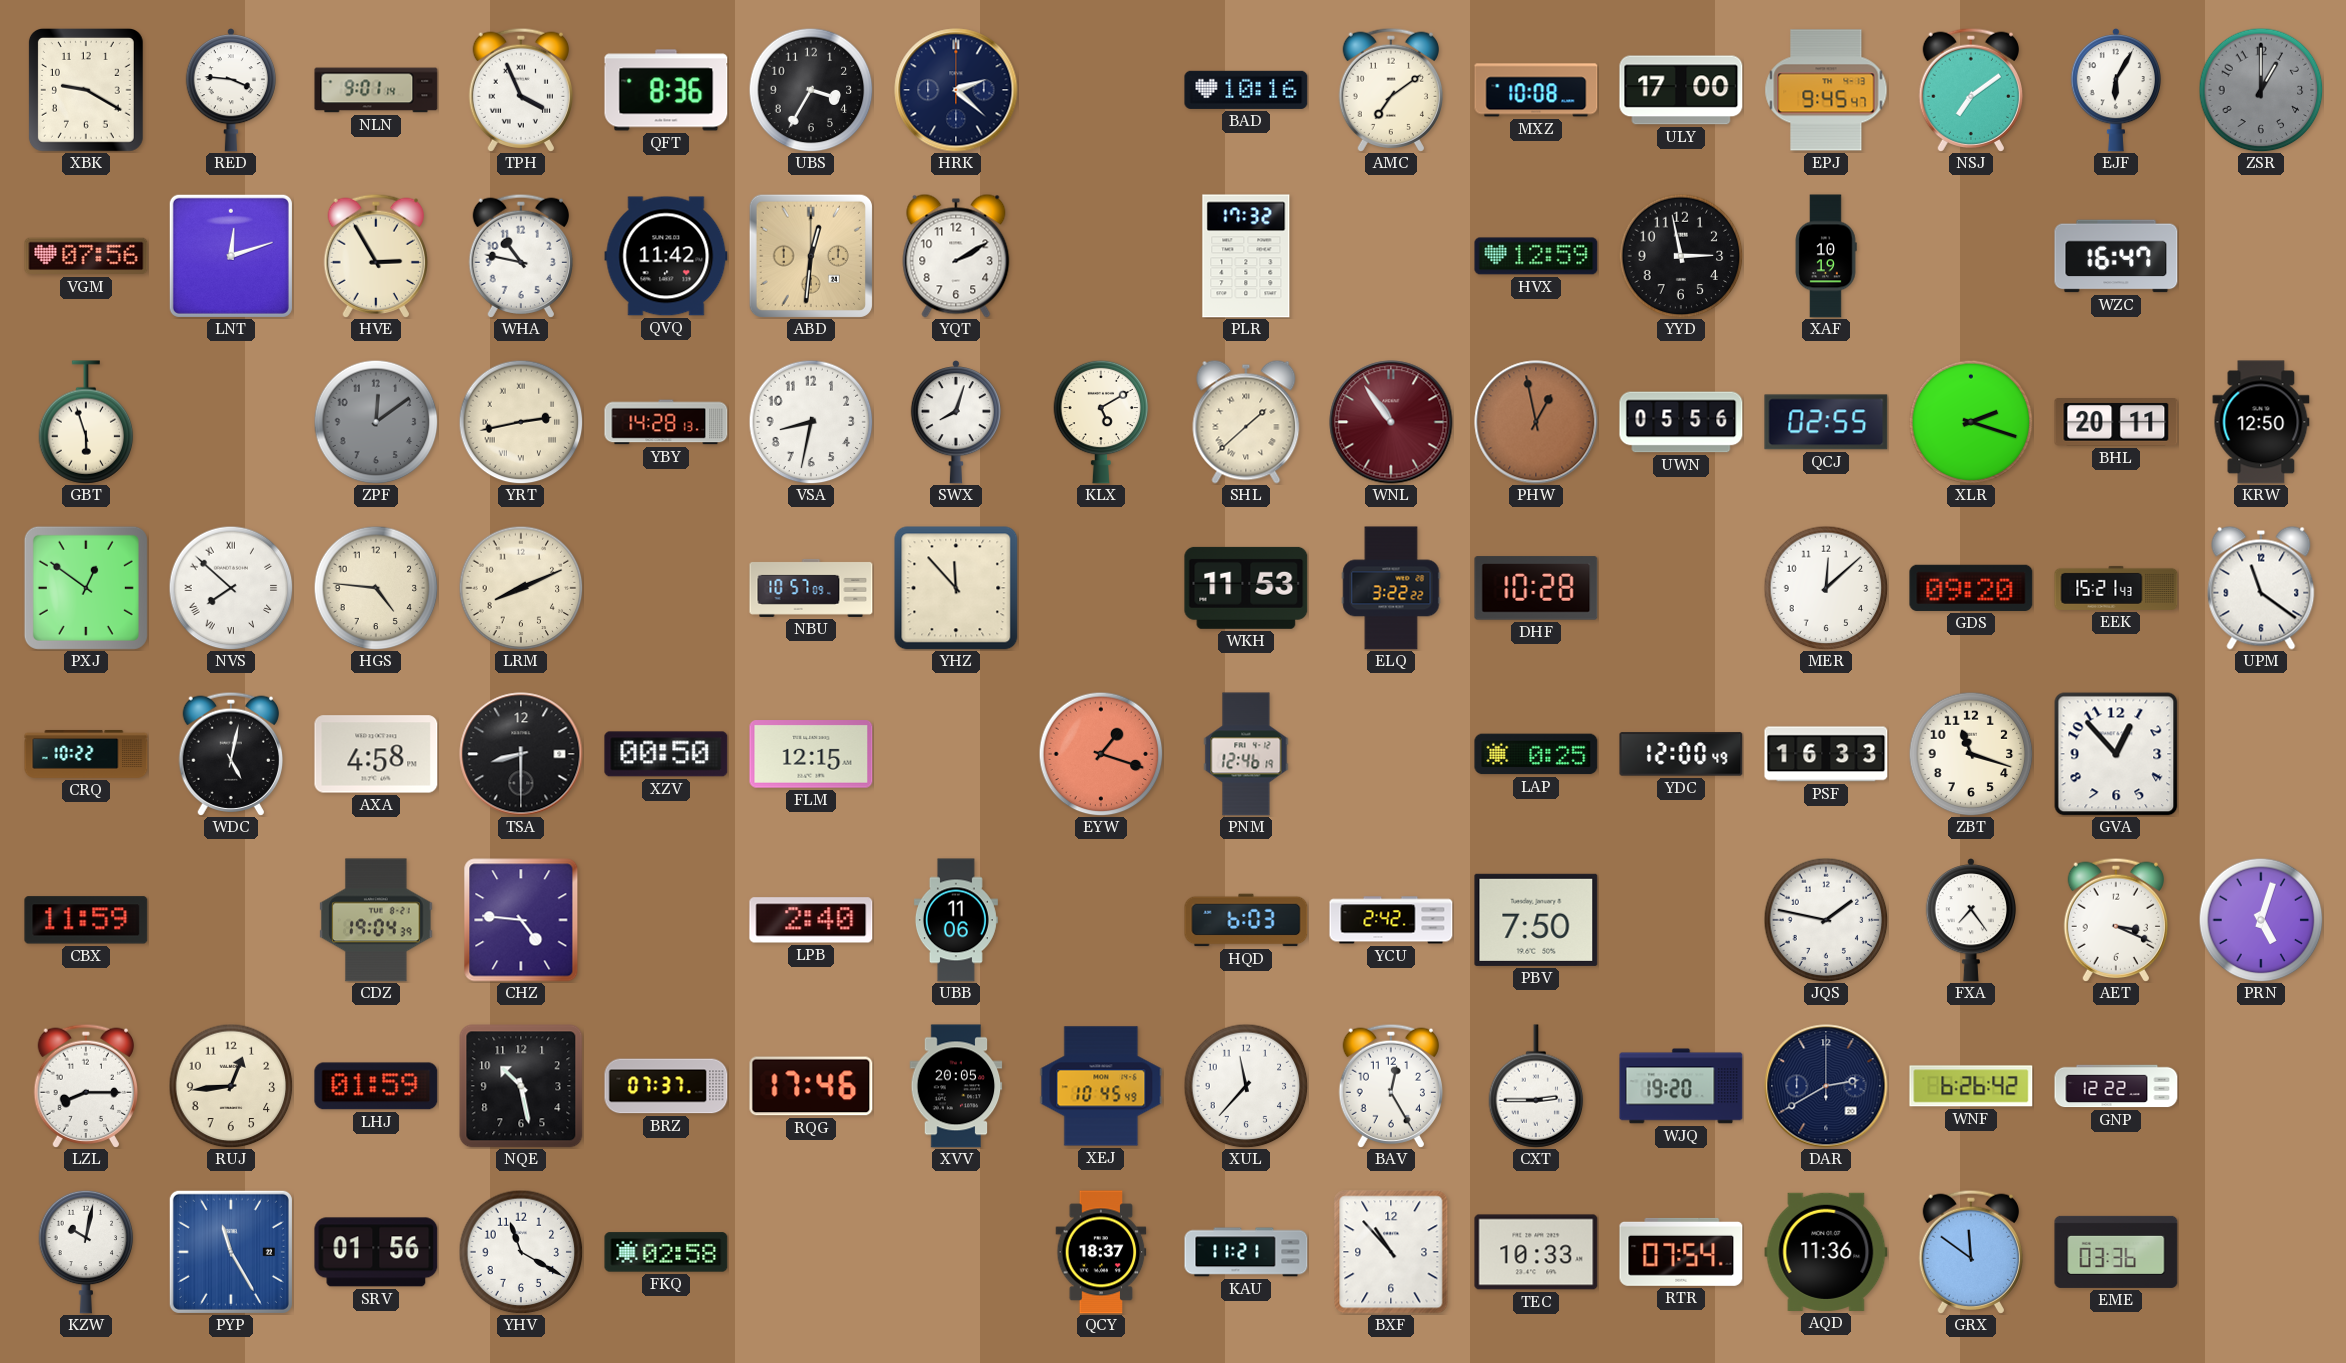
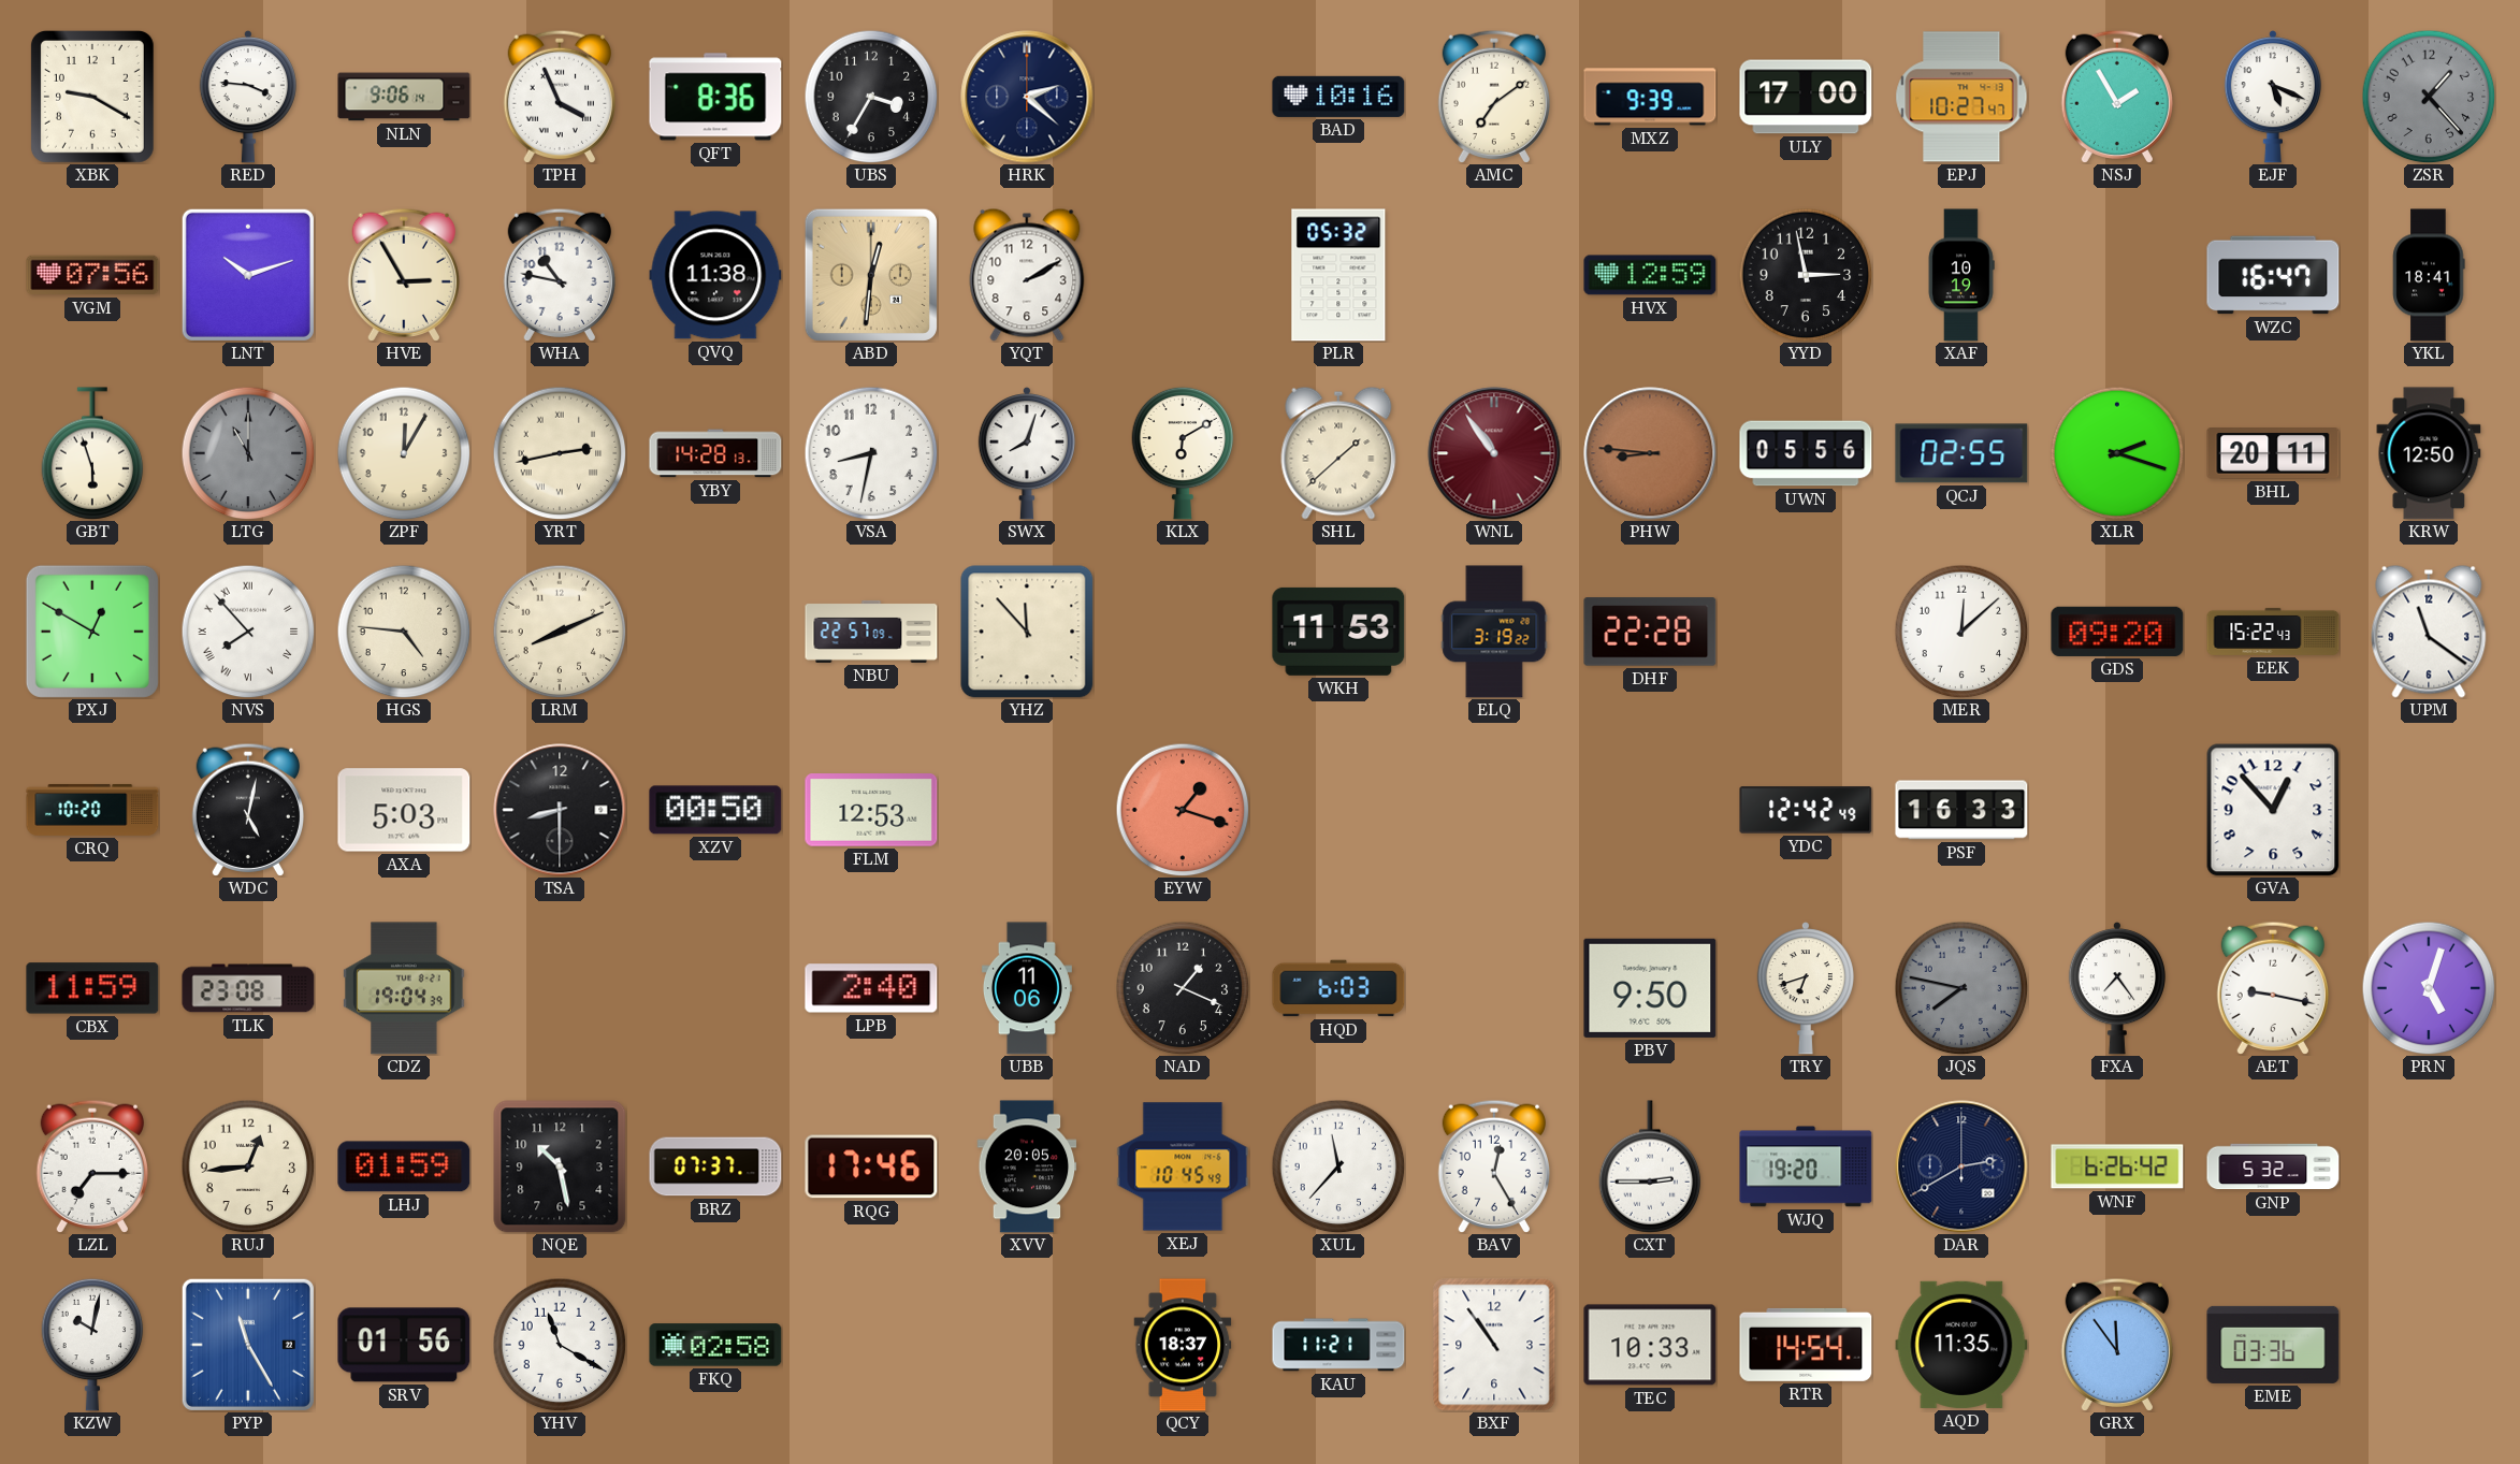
NLN: 9:01 -> 9:06
MXZ: 10:08 -> 9:39
EPJ: 9:45 -> 10:27
NSJ: 7:09 -> 1:55
EJF: 6:05 -> 5:19
ZSR: 1:00 -> 1:23
LNT: 12:12 -> 10:12
QVQ: 11:42 -> 11:38
PLR: 17:32 -> 05:32
YKL: none -> 18:41
LTG: none -> 11:00
ZPF: 12:09 -> 12:05
ZPF dial: grey -> cream
KLX: 5:10 -> 6:10
PHW: 12:58 -> 8:46
PXJ: 12:51 -> 12:50
NVS: 7:52 -> 7:53
NBU: 10:57 -> 22:57
ELQ: 3:22 -> 3:19
DHF: 10:28 -> 22:28
EEK: 15:21 -> 15:22
CRQ: 10:22 -> 10:20
AXA: 4:58 -> 5:03
FLM: 12:15 -> 12:53
PNM: 12:46 -> none
LAP: 0:25 -> none
YDC: 12:00 -> 12:42
ZBT: 11:18 -> none
TLK: none -> 23:08
CHZ: 4:46 -> none
NAD: none -> 1:19
YCU: 2:42 -> none
PBV: 7:50 -> 9:50
TRY: none -> 6:42
JQS: 1:47 -> 7:47
JQS dial: white -> grey
AET: 3:19 -> 9:17
LZL: 8:15 -> 7:15
GNP: 12:22 -> 5:32
BXF: 10:53 -> 10:54
RTR: 07:54 -> 14:54
AQD: 11:36 -> 11:35
GRX: 11:51 -> 11:54
